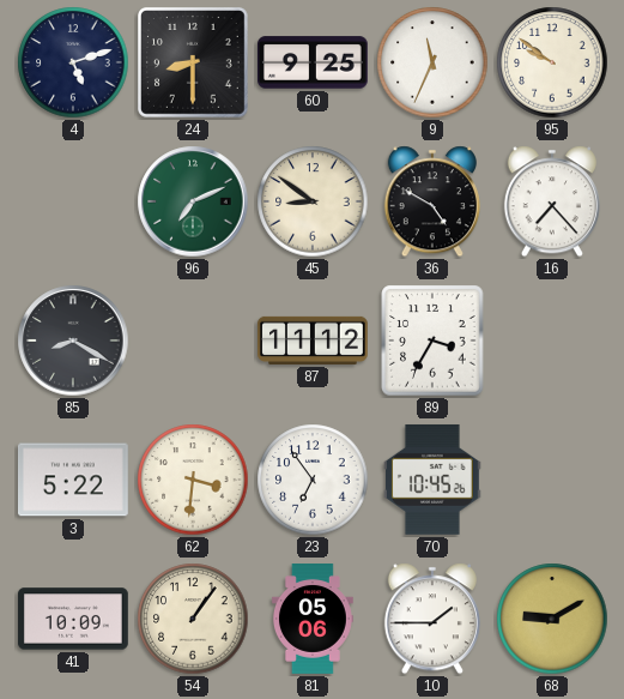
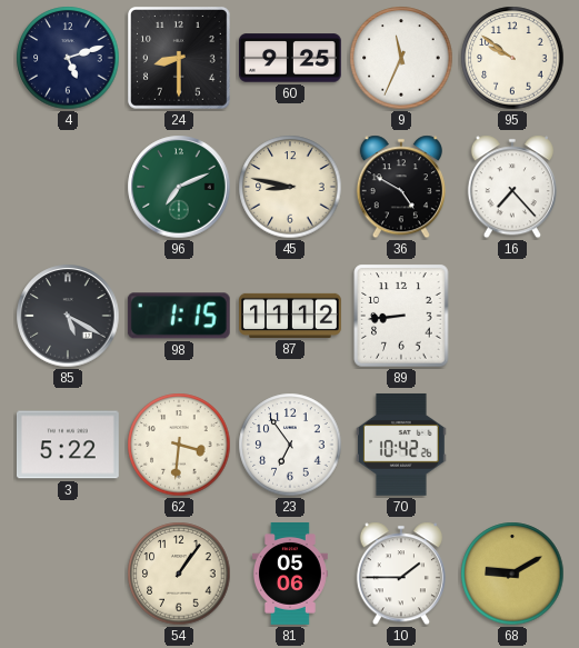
45: 8:51 -> 8:47
85: 8:20 -> 5:20
98: none -> 1:15
89: 3:35 -> 8:44
70: 10:45 -> 10:42
41: 10:09 -> none
